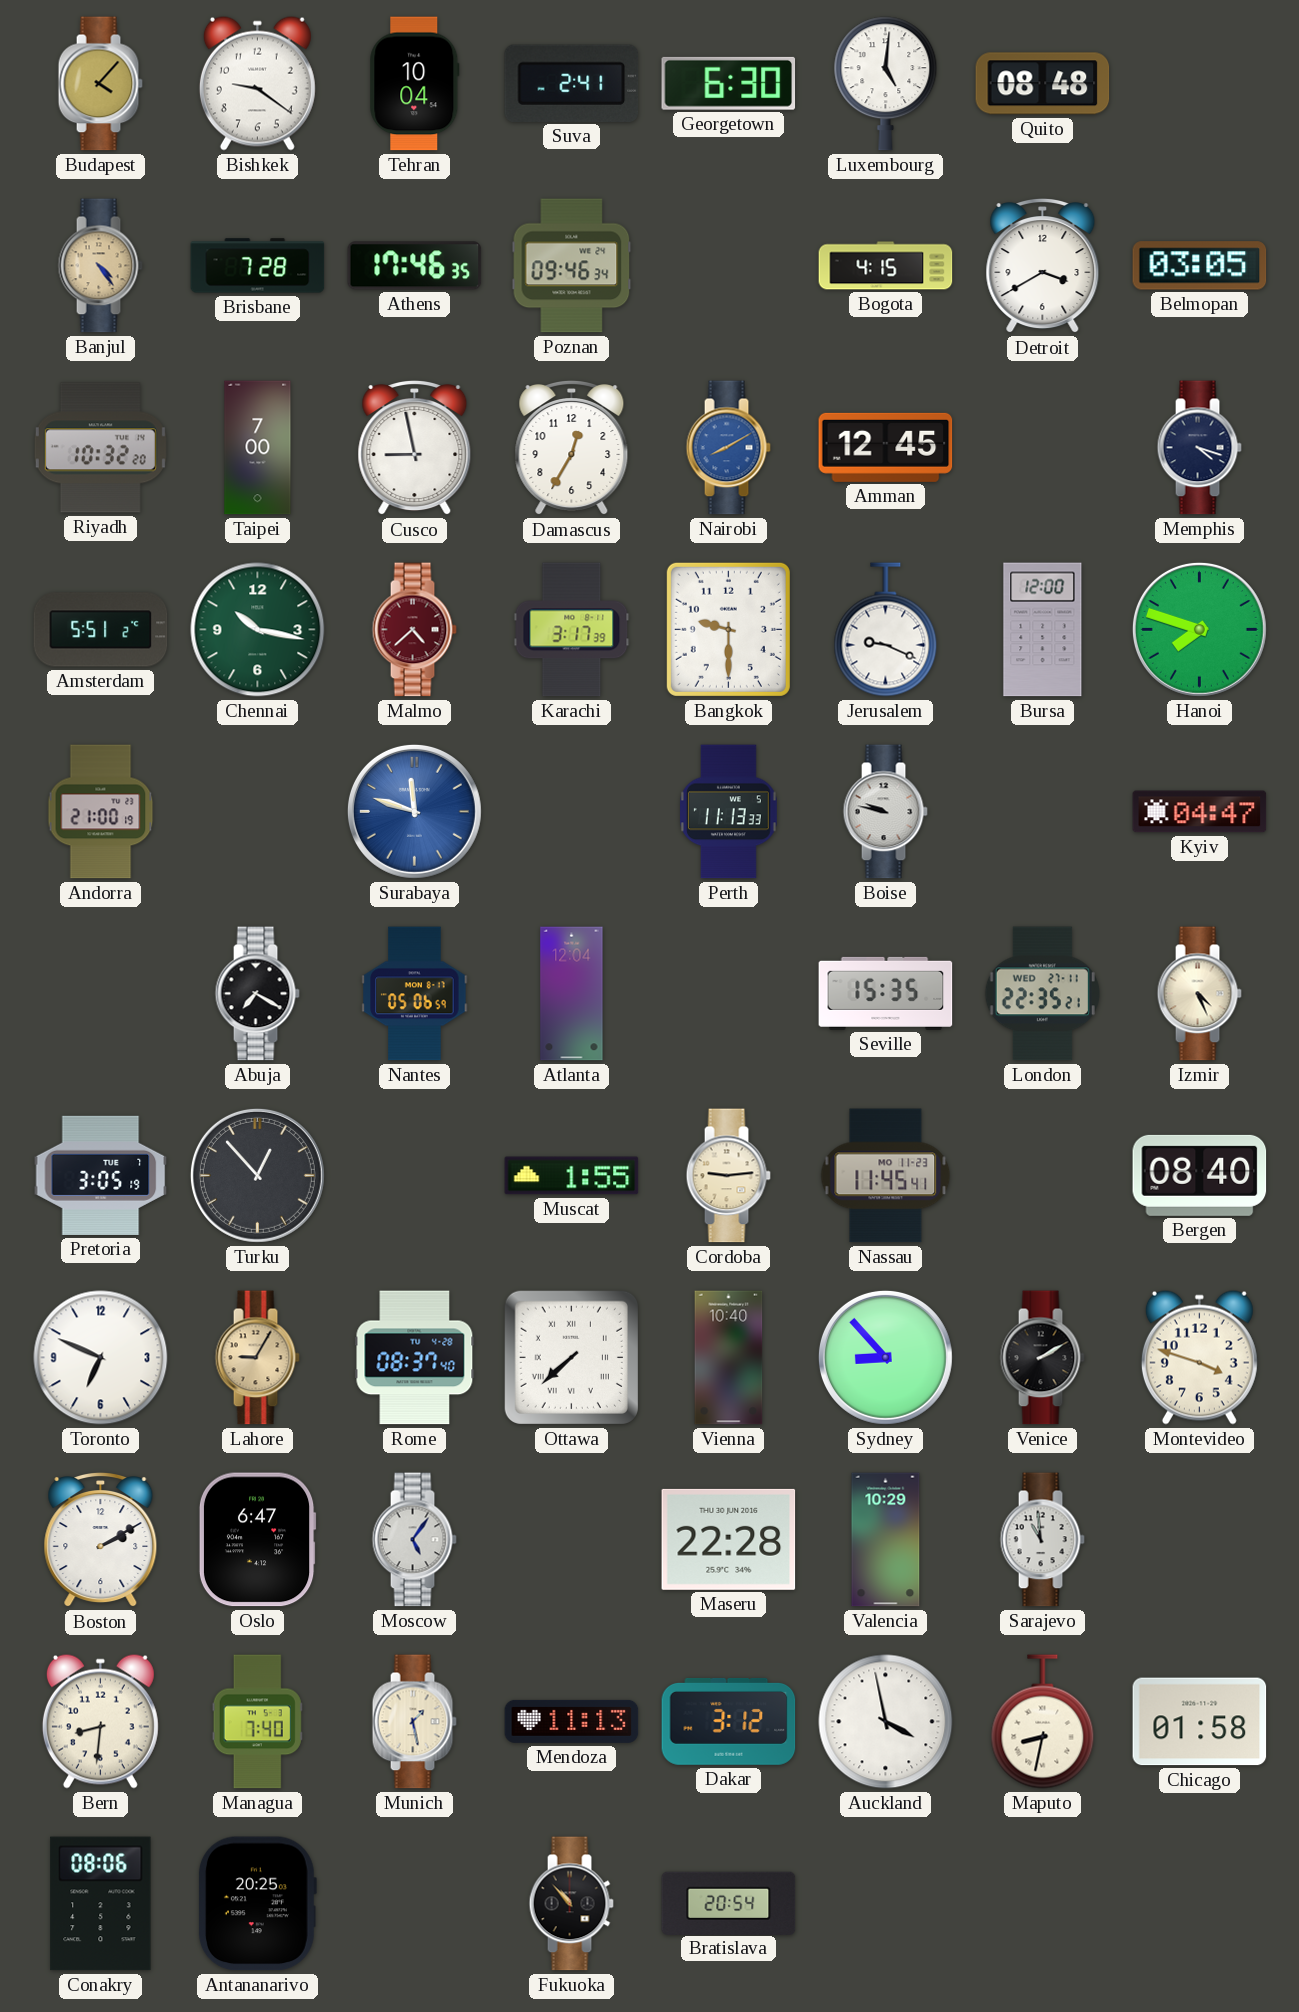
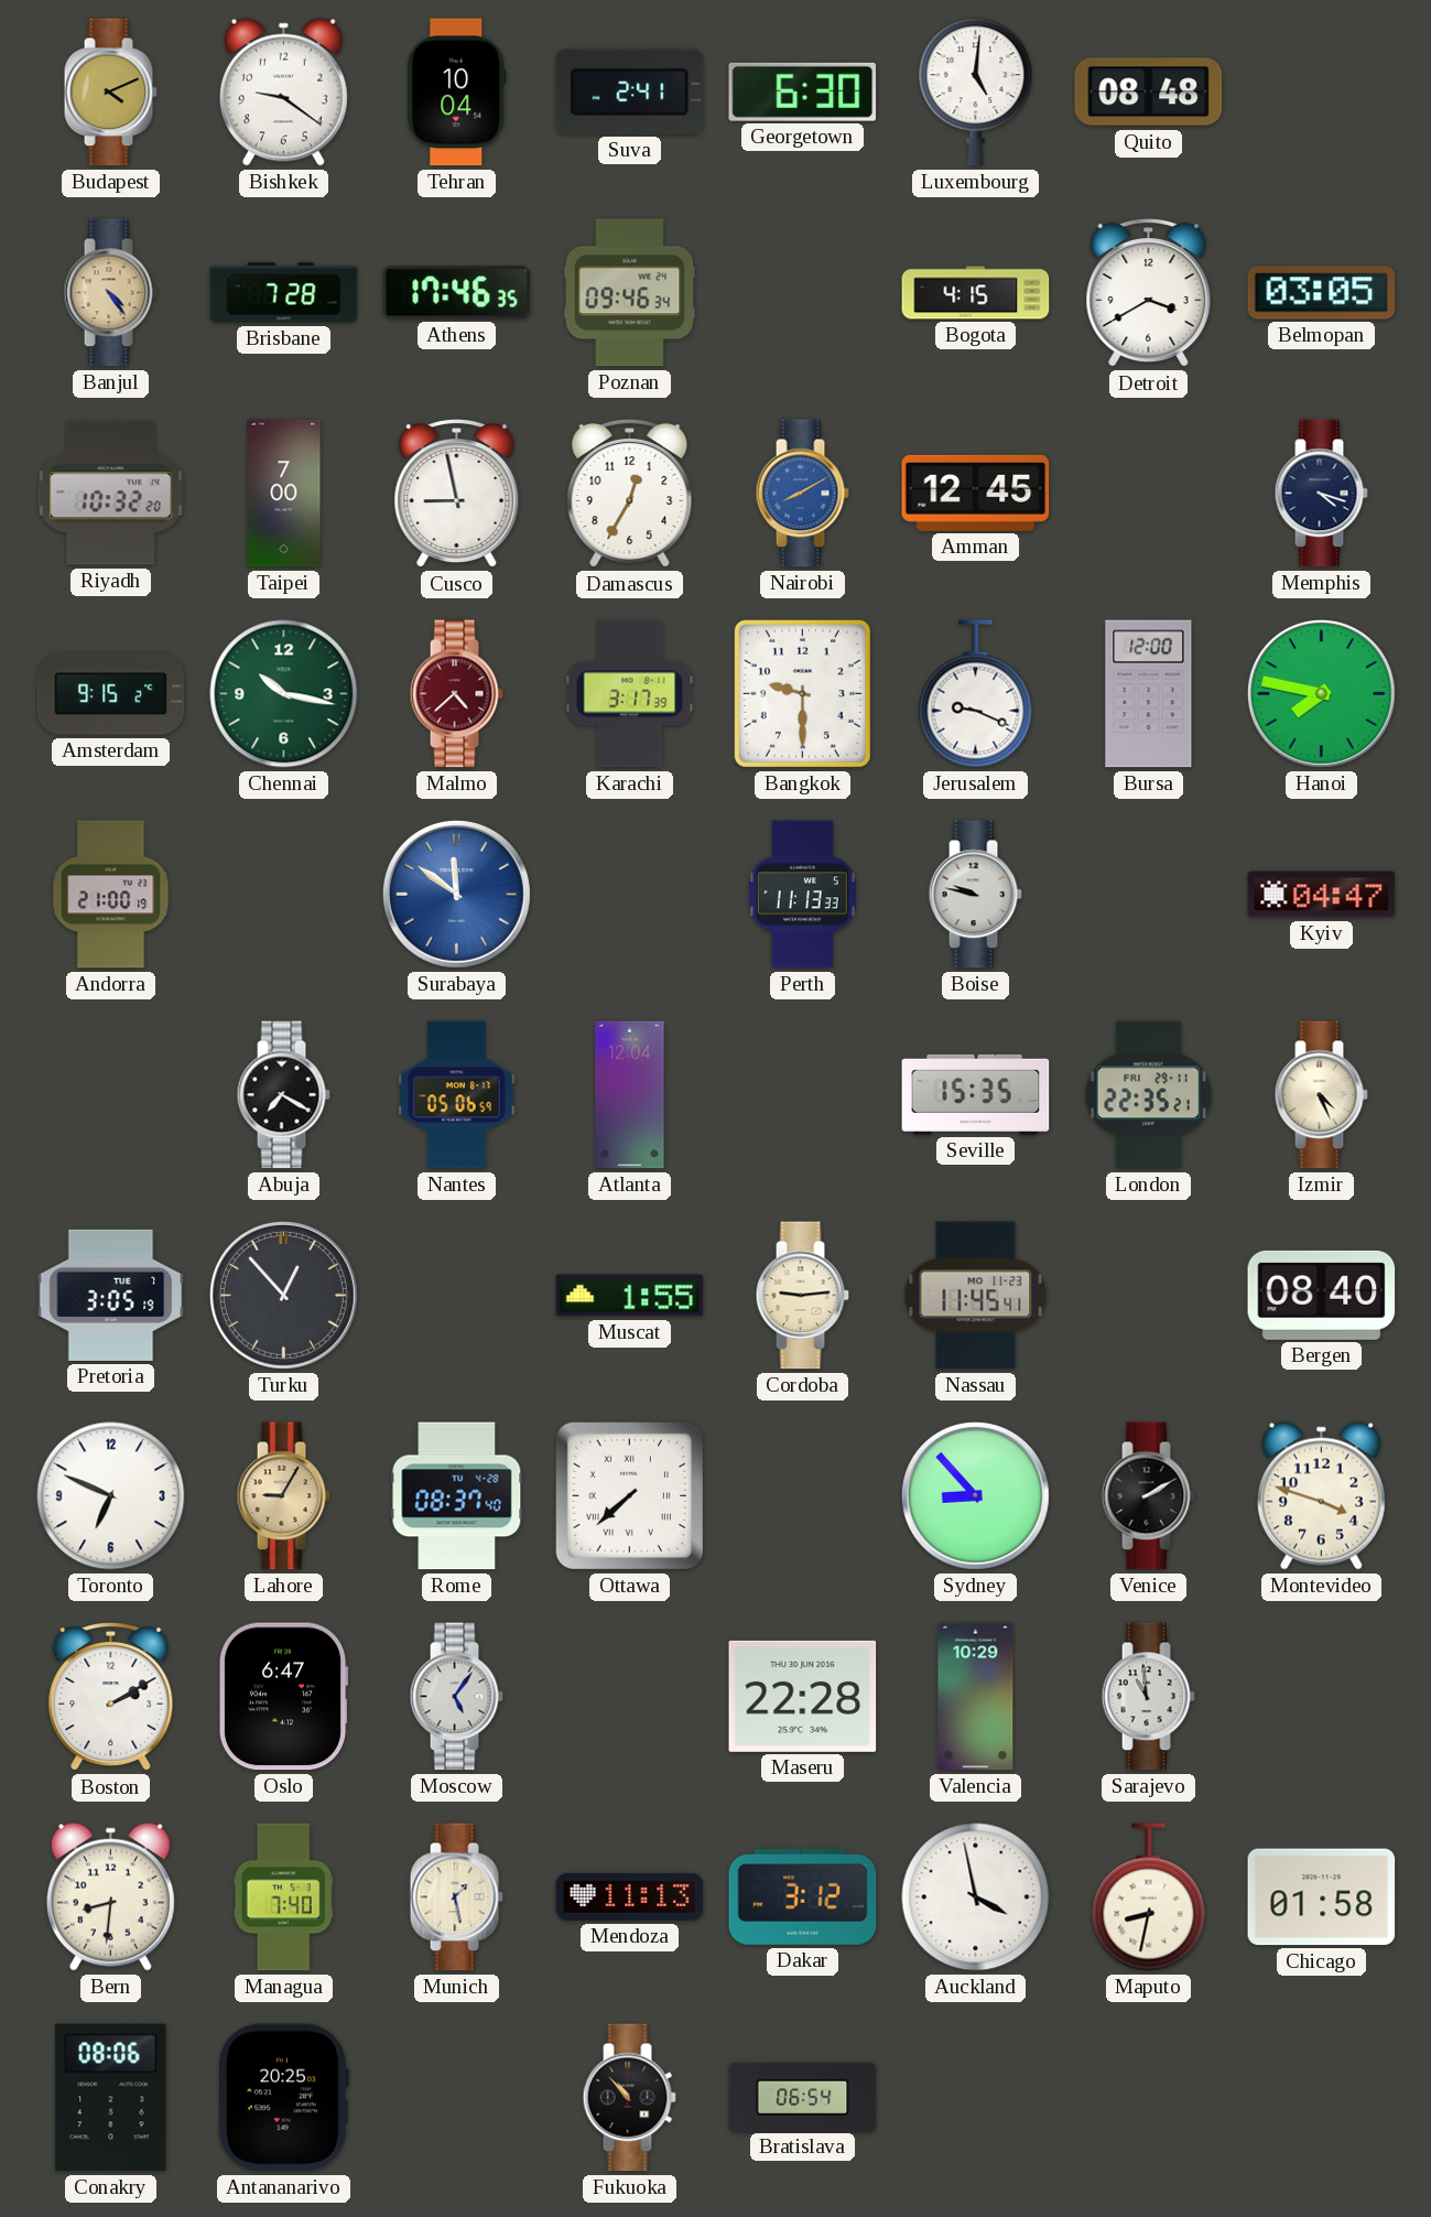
Budapest: 4:07 -> 4:11
Amsterdam: 5:51 -> 9:15
Hanoi: 7:48 -> 7:47
Surabaya: 11:48 -> 11:51
London date: WED 27-11 -> FRI 29-11
Vienna: 10:40 -> none
Bratislava: 20:54 -> 06:54
